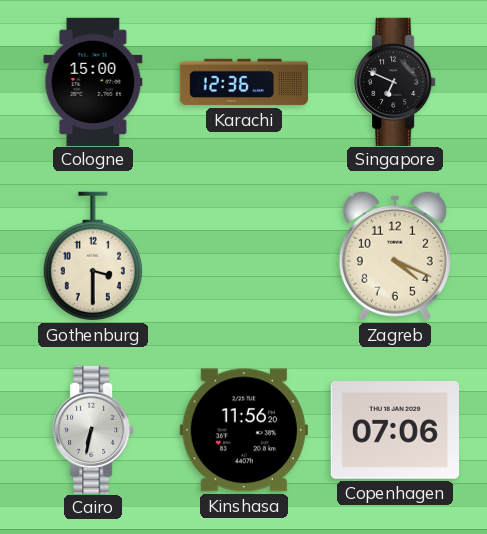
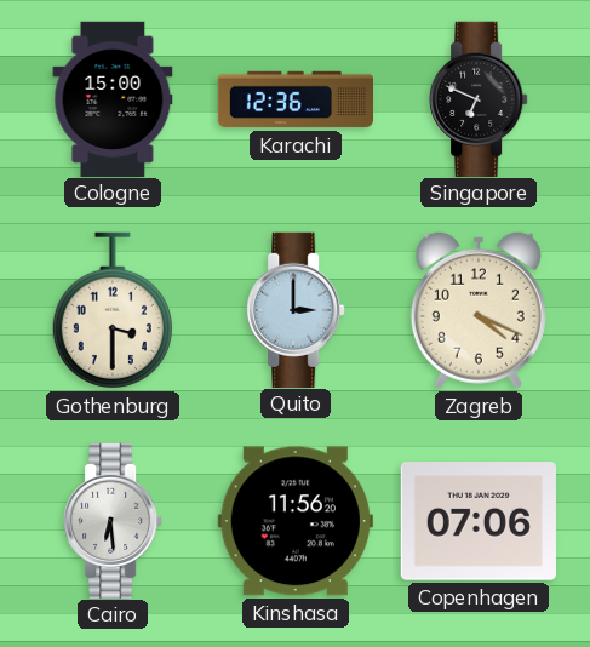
Quito: none -> 3:00
Cairo: 6:32 -> 6:29
